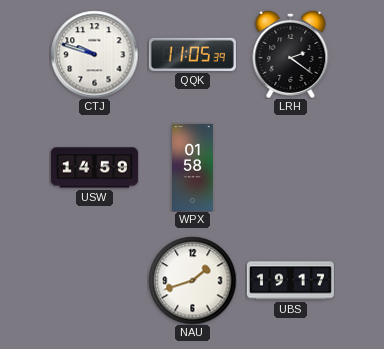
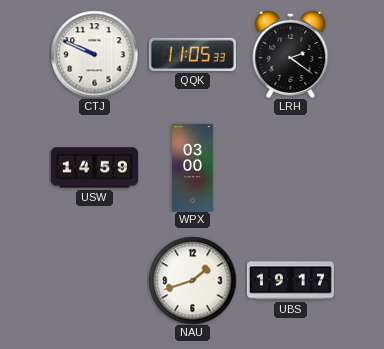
CTJ: 9:48 -> 9:49
QQK: 11:05:39 -> 11:05:33
WPX: 01:58 -> 03:00
